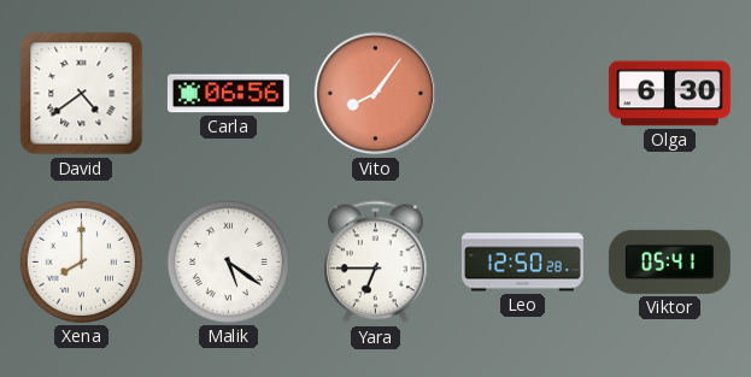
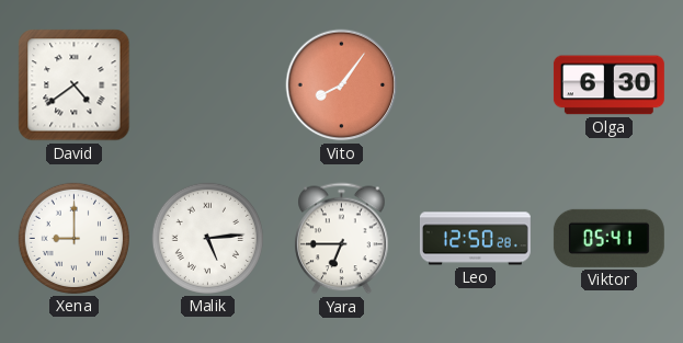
Carla: 06:56 -> none
Xena: 8:00 -> 9:00
Malik: 5:21 -> 5:14
